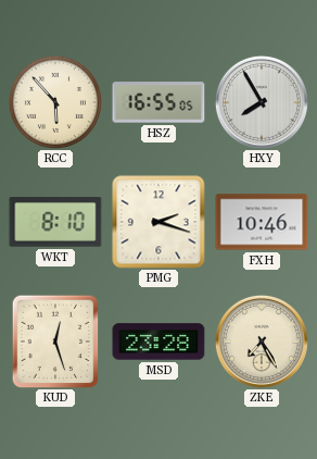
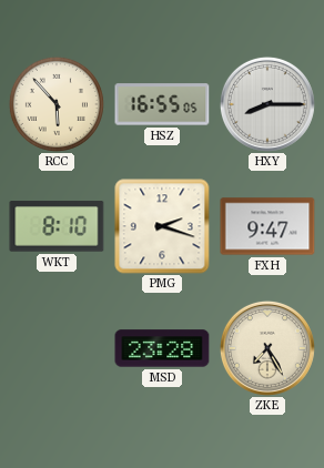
HXY: 7:55 -> 8:15
FXH: 10:46 -> 9:47
KUD: 12:27 -> none
